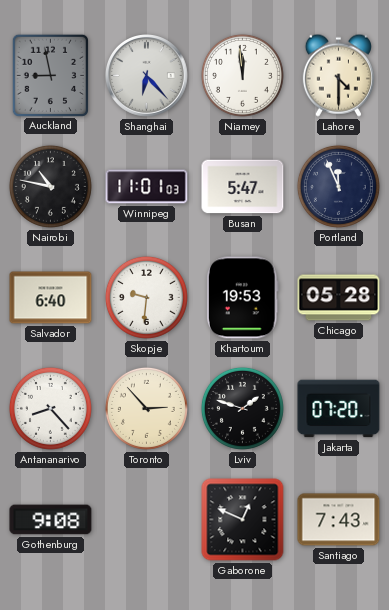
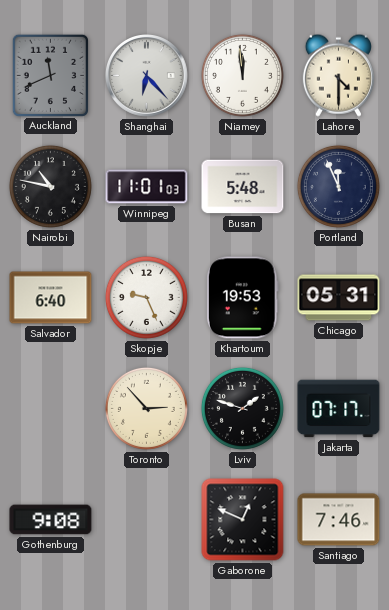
Auckland: 8:58 -> 11:41
Busan: 5:47 -> 5:48
Skopje: 9:31 -> 9:26
Chicago: 05:28 -> 05:31
Antananarivo: 8:23 -> none
Jakarta: 07:20 -> 07:17
Santiago: 7:43 -> 7:46
